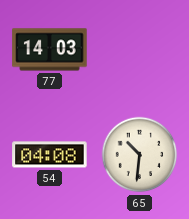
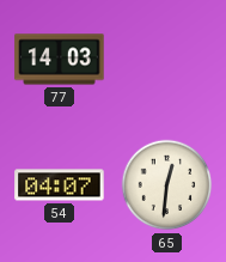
54: 04:08 -> 04:07
65: 10:31 -> 12:31
